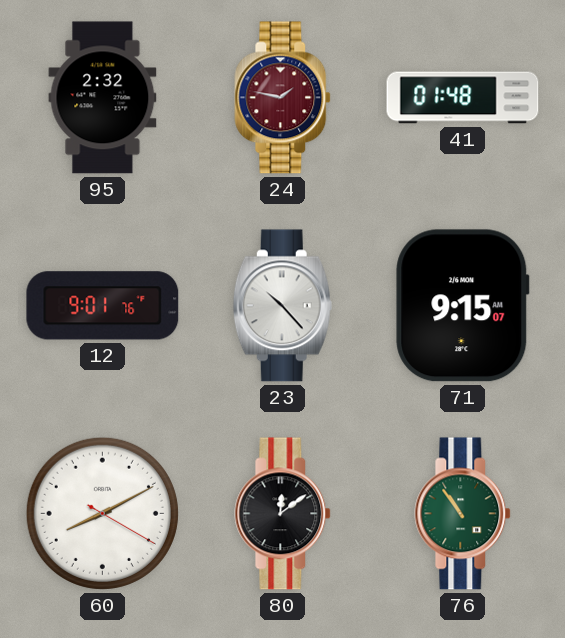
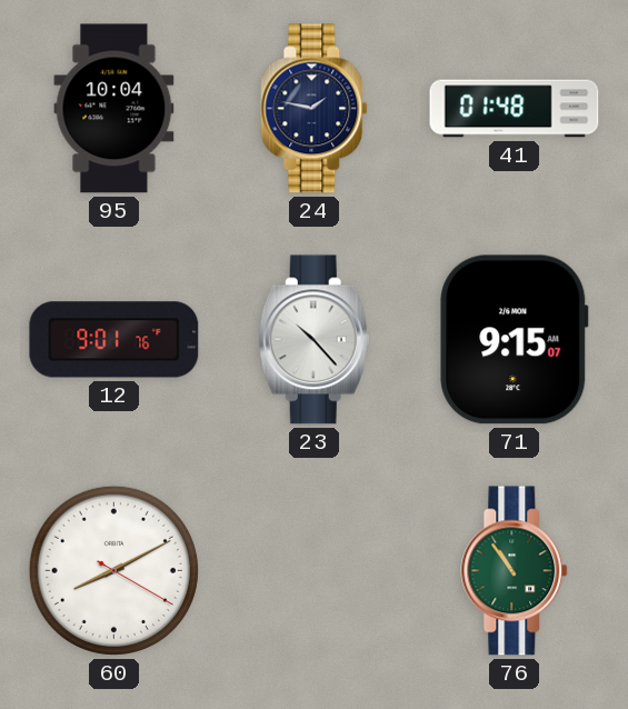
95: 2:32 -> 10:04
24 dial: burgundy -> navy
80: 12:09 -> none
